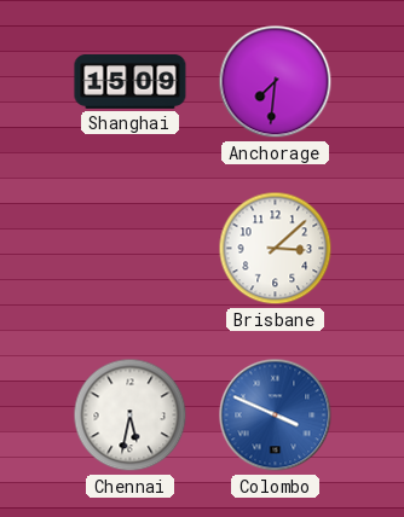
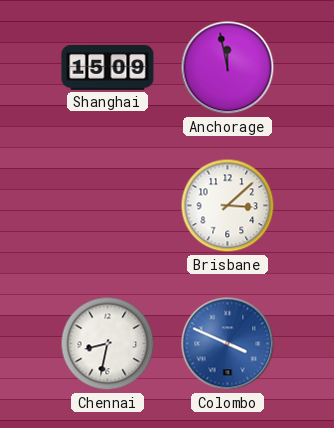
Anchorage: 7:31 -> 11:58
Chennai: 5:32 -> 8:32
